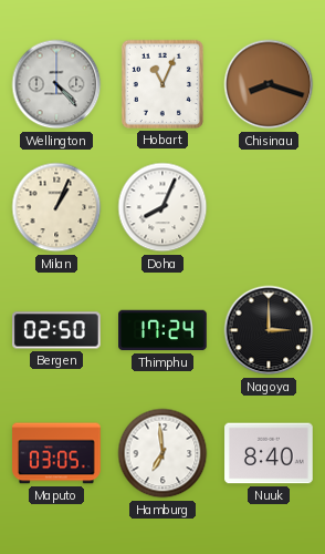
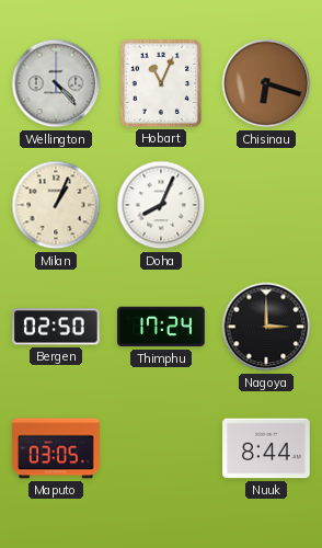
Chisinau: 8:18 -> 6:18
Hamburg: 6:59 -> none
Nuuk: 8:40 -> 8:44
